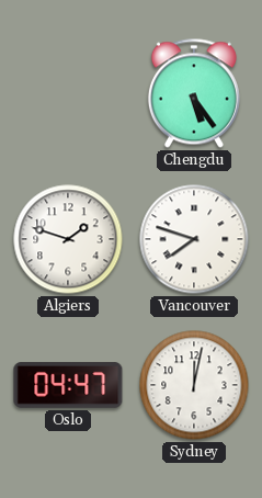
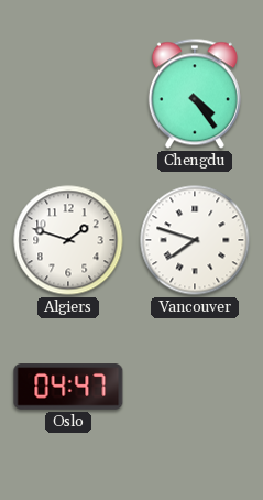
Chengdu: 5:24 -> 4:24
Sydney: 12:02 -> none
